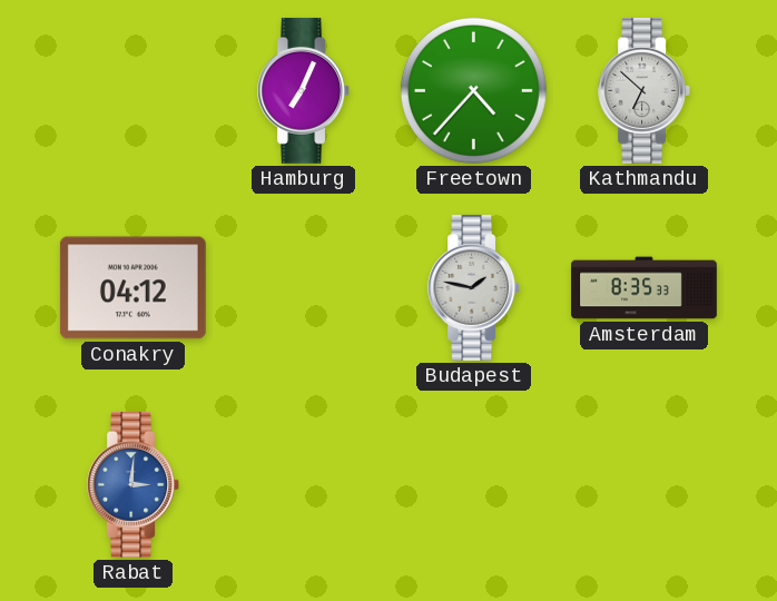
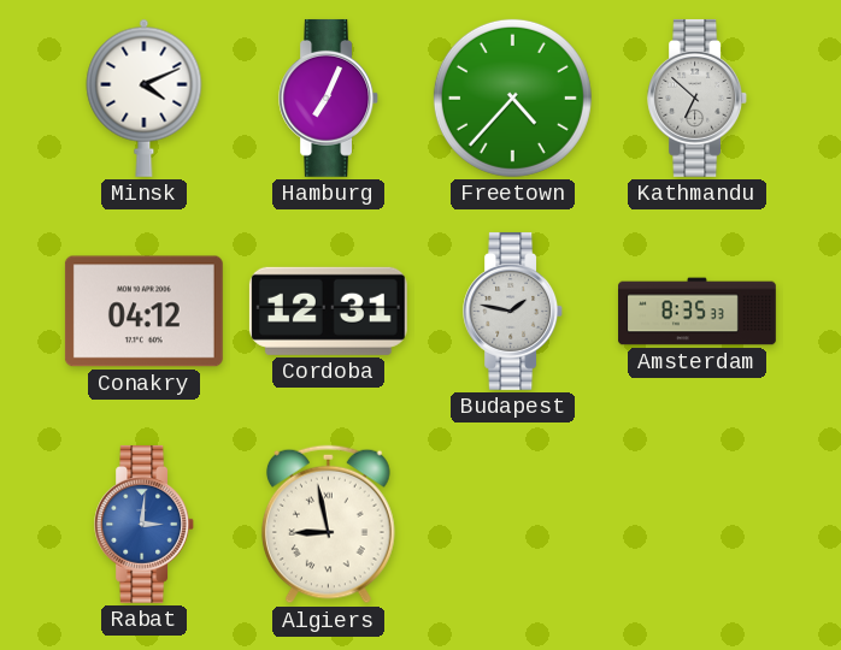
Minsk: none -> 4:11
Cordoba: none -> 12:31
Algiers: none -> 8:58
